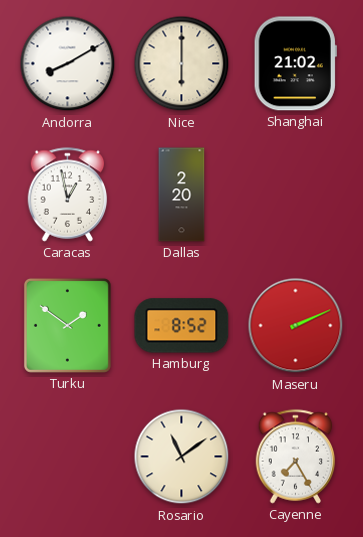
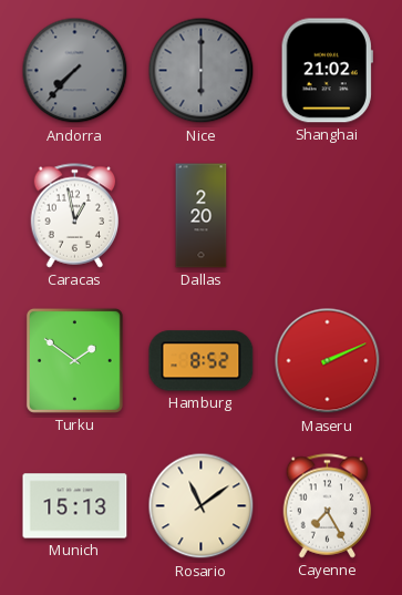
Andorra: 8:10 -> 7:37
Andorra dial: white -> grey
Nice dial: cream -> grey
Munich: none -> 15:13
